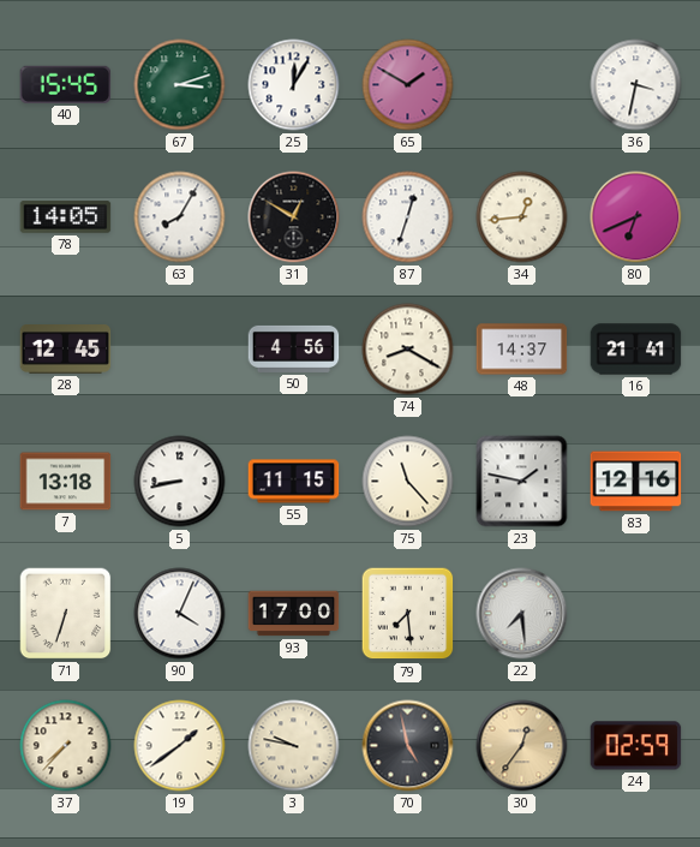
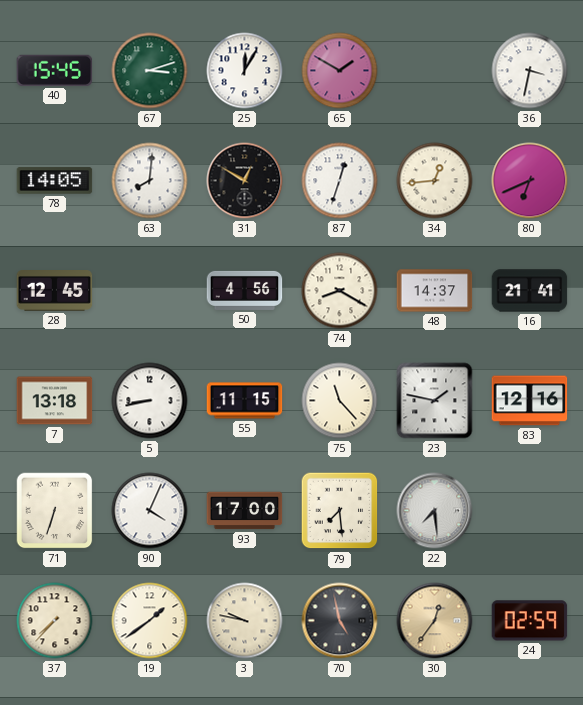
63: 8:05 -> 8:01
